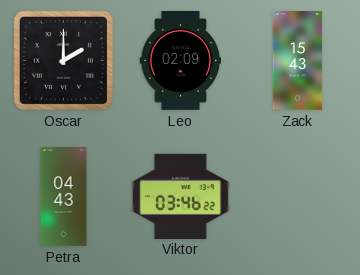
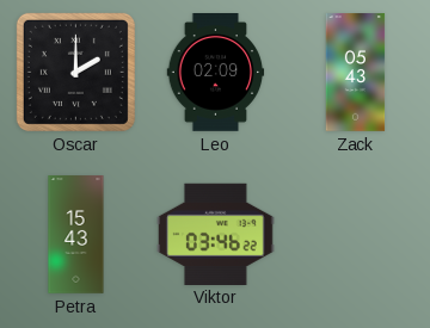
Zack: 15:43 -> 05:43
Petra: 04:43 -> 15:43
